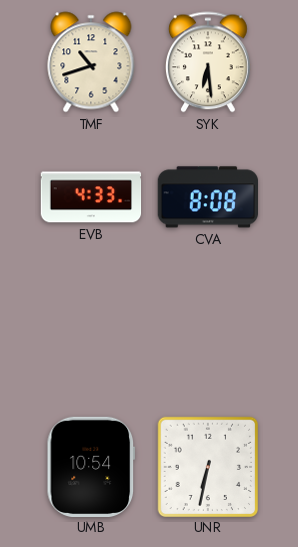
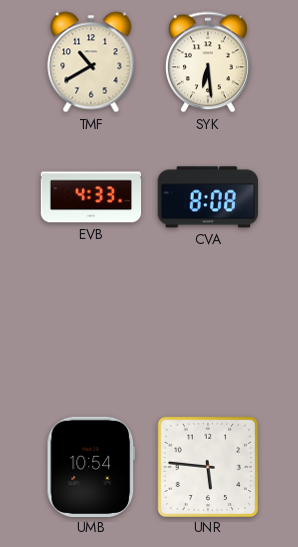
TMF: 10:42 -> 10:40
UNR: 6:32 -> 5:46
